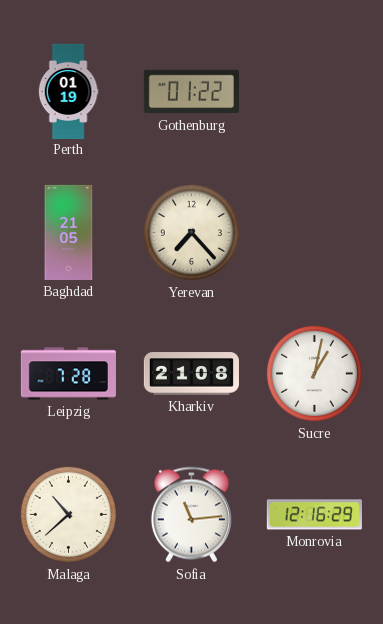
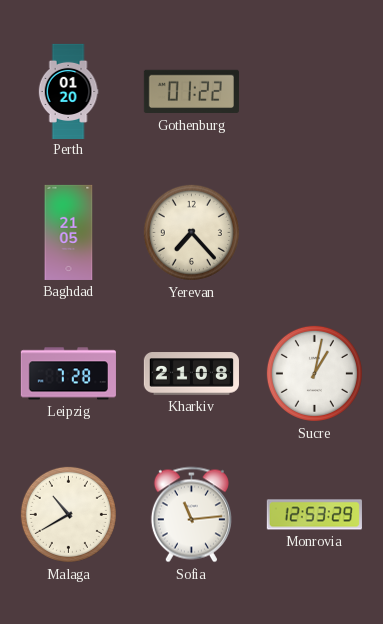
Perth: 01:19 -> 01:20
Malaga: 10:38 -> 10:40
Monrovia: 12:16 -> 12:53
